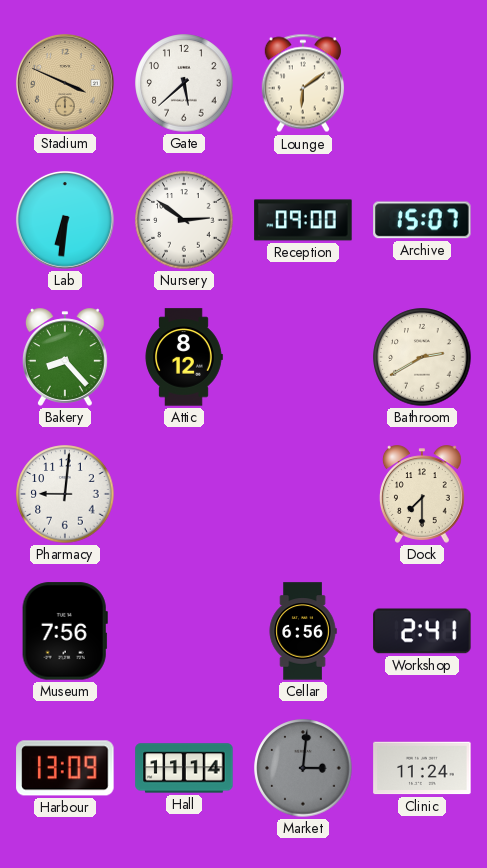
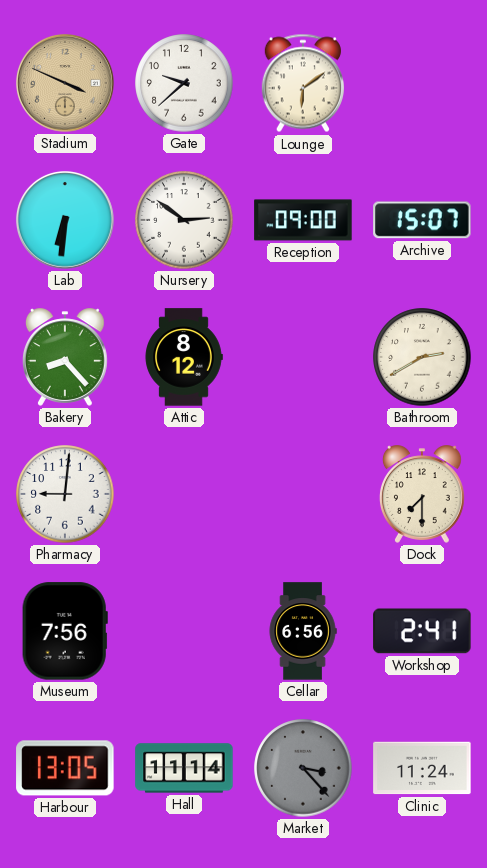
Gate: 5:38 -> 9:38
Harbour: 13:09 -> 13:05
Market: 3:01 -> 3:23
